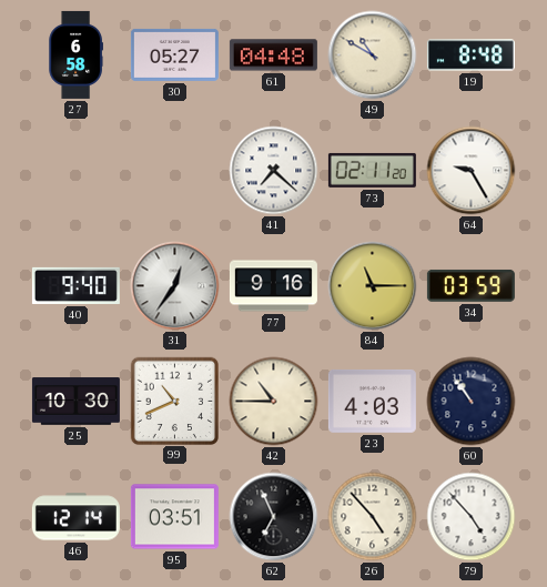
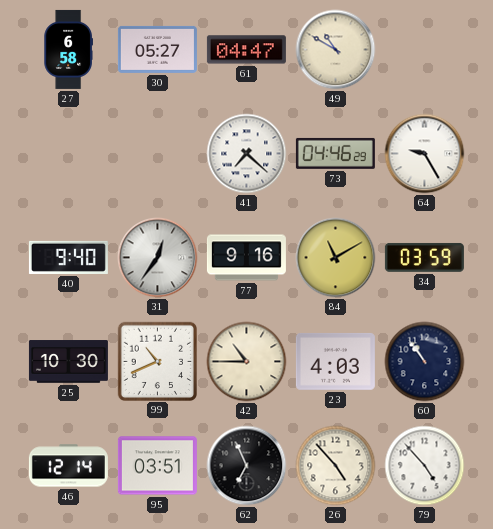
61: 04:48 -> 04:47
19: 8:48 -> none
73: 02:11 -> 04:46
84: 11:15 -> 11:10
